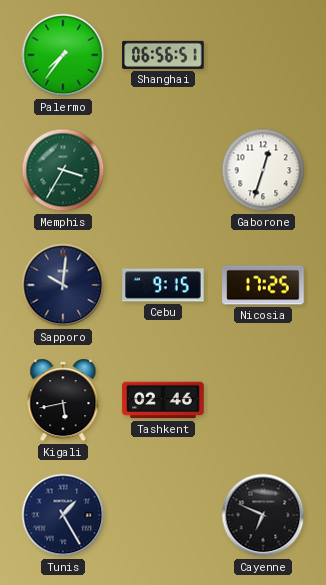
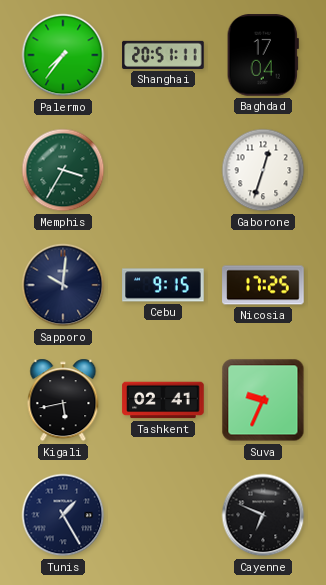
Shanghai: 06:56 -> 20:51
Baghdad: none -> 17:04
Tashkent: 02:46 -> 02:41
Suva: none -> 9:34
